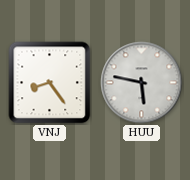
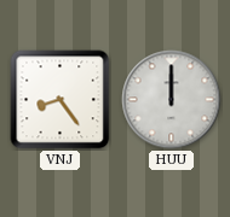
HUU: 5:47 -> 12:00
